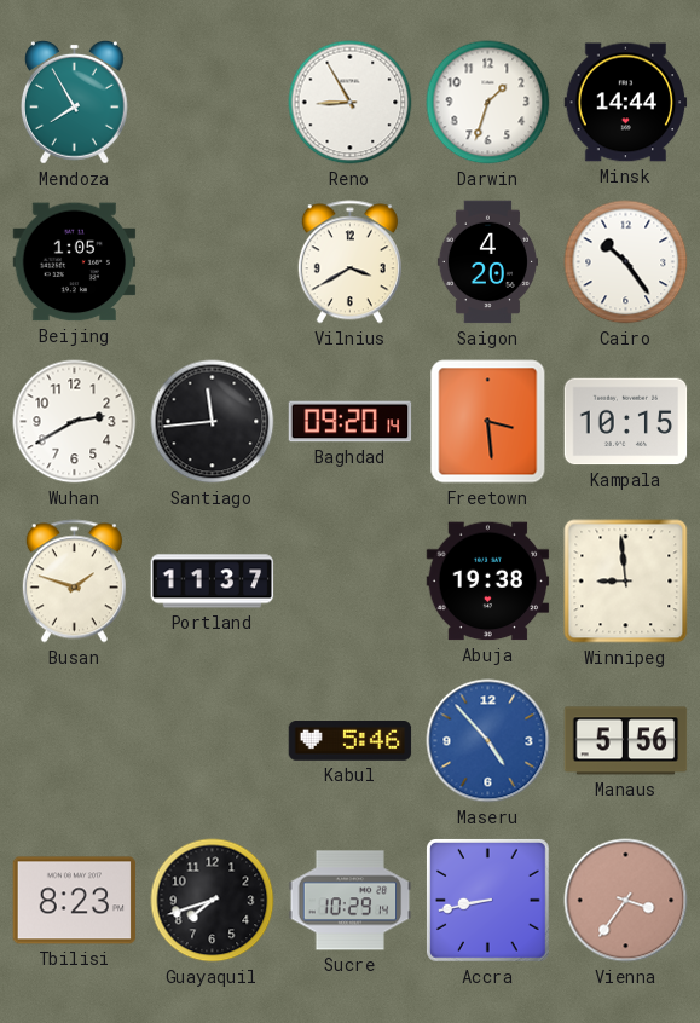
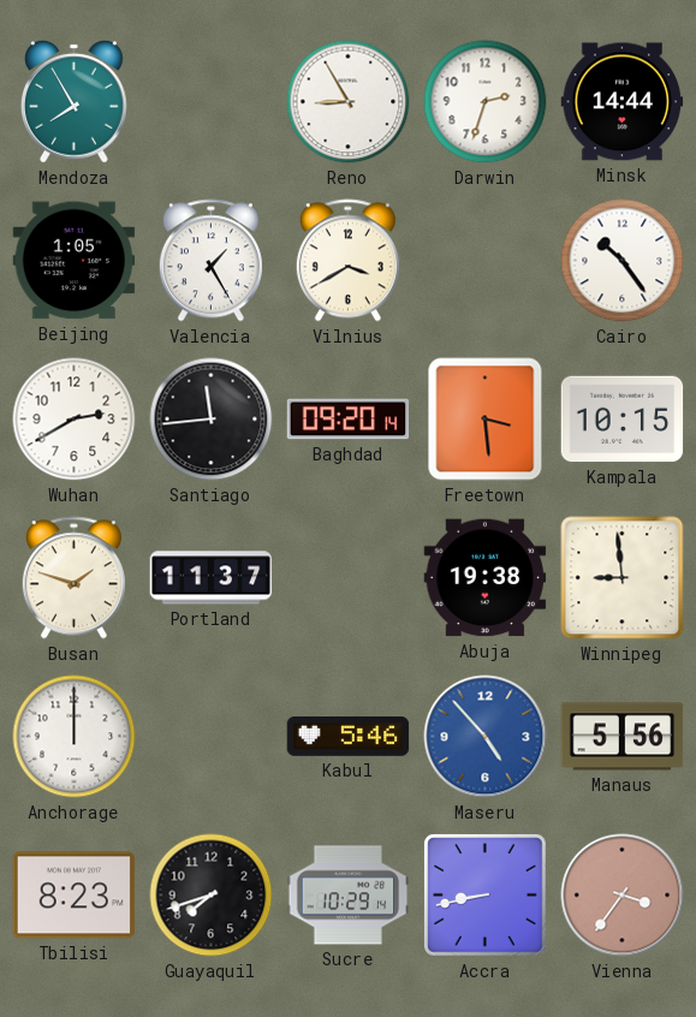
Darwin: 1:33 -> 2:33
Valencia: none -> 1:25
Saigon: 4:20 -> none
Anchorage: none -> 12:00
